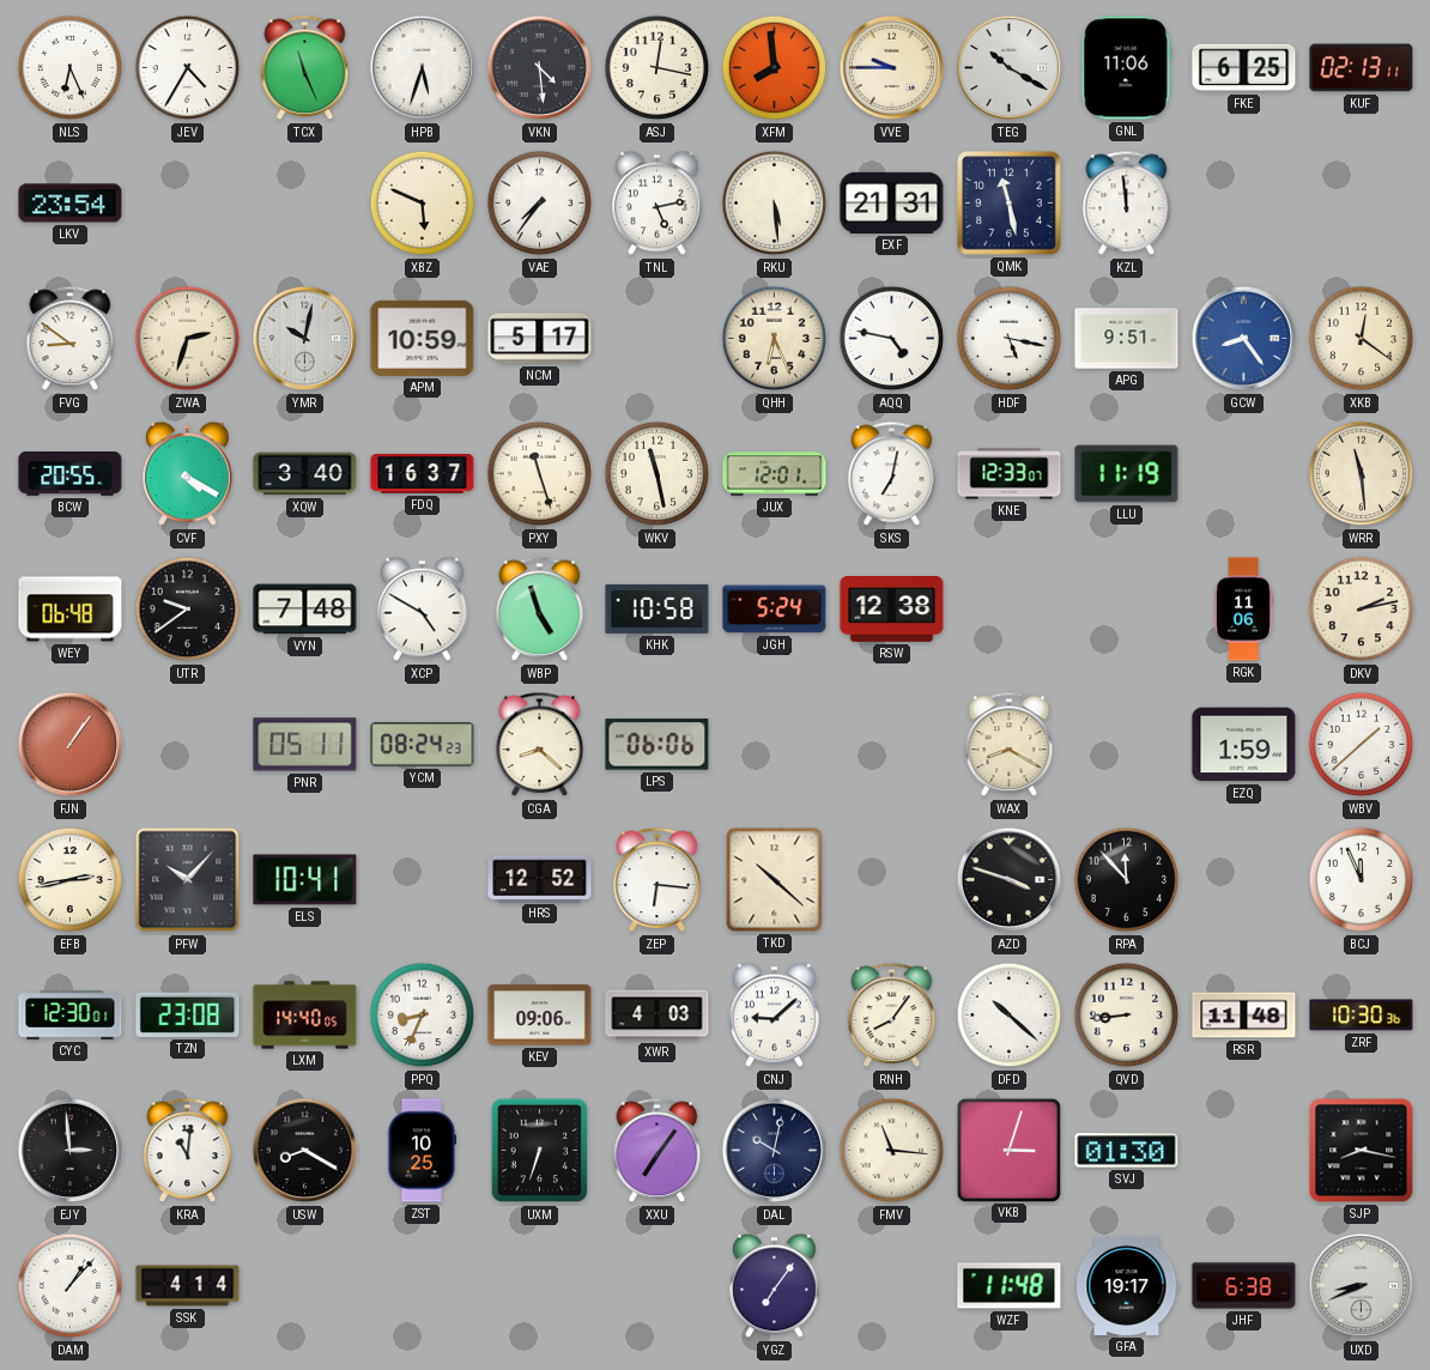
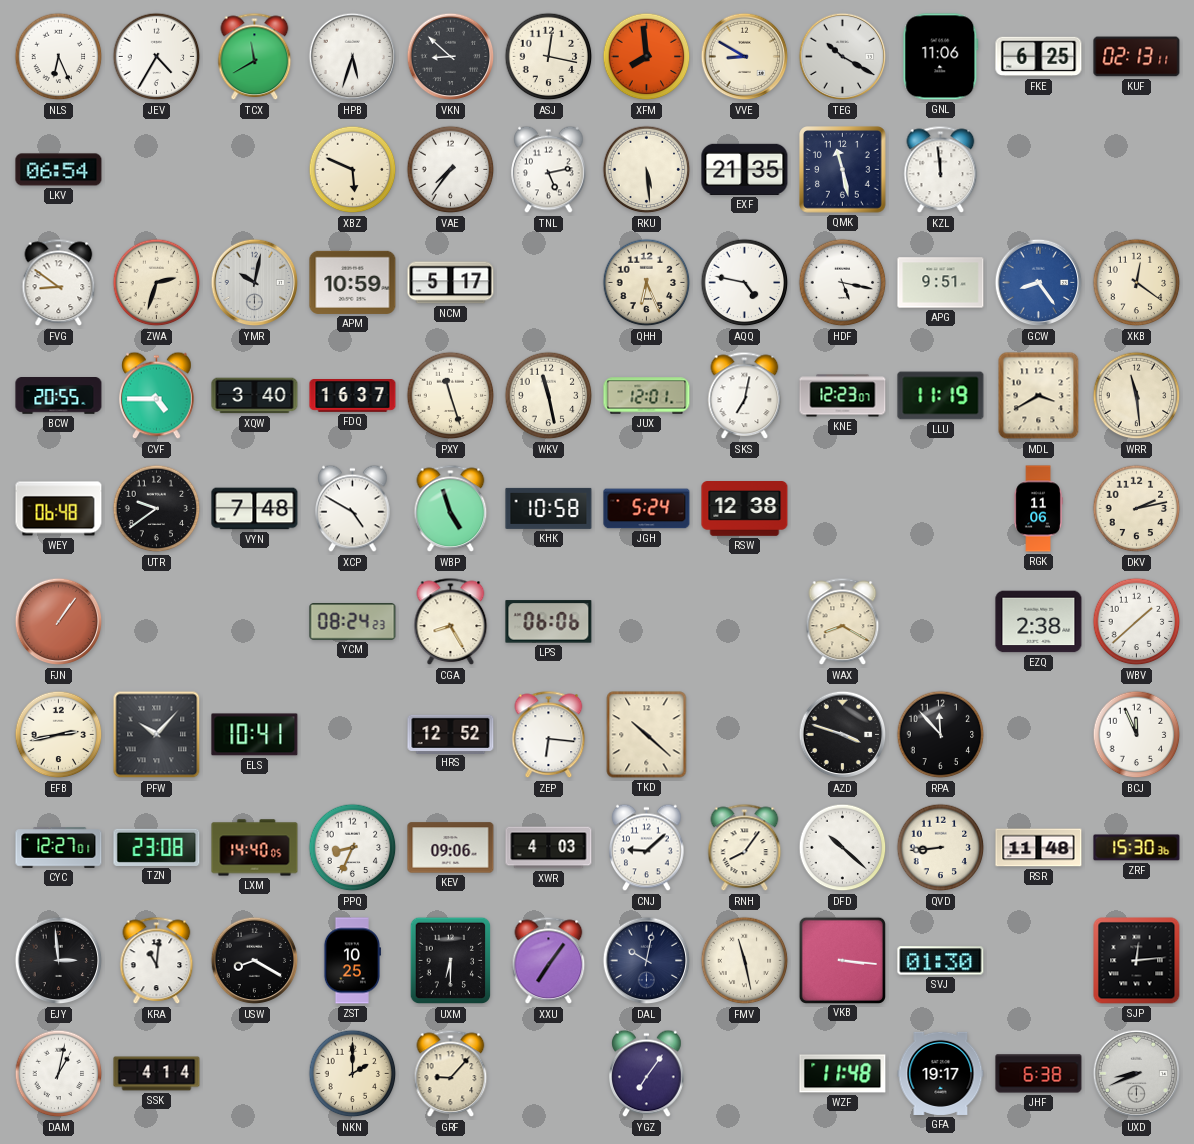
TCX: 11:26 -> 11:40
VKN: 4:29 -> 8:52
VVE: 9:45 -> 8:50
LKV: 23:54 -> 06:54
EXF: 21:31 -> 21:35
CVF: 4:20 -> 4:45
KNE: 12:33 -> 12:23
MDL: none -> 3:40
PNR: 05:11 -> none
CGA: 8:22 -> 8:25
EZQ: 1:59 -> 2:38
CYC: 12:30 -> 12:27
ZRF: 10:30 -> 15:30
UXM: 6:33 -> 6:30
FMV: 11:16 -> 11:28
VKB: 3:03 -> 3:16
SJP: 8:17 -> 12:14
DAM: 1:07 -> 1:02
NKN: none -> 2:00
GRF: none -> 9:07
